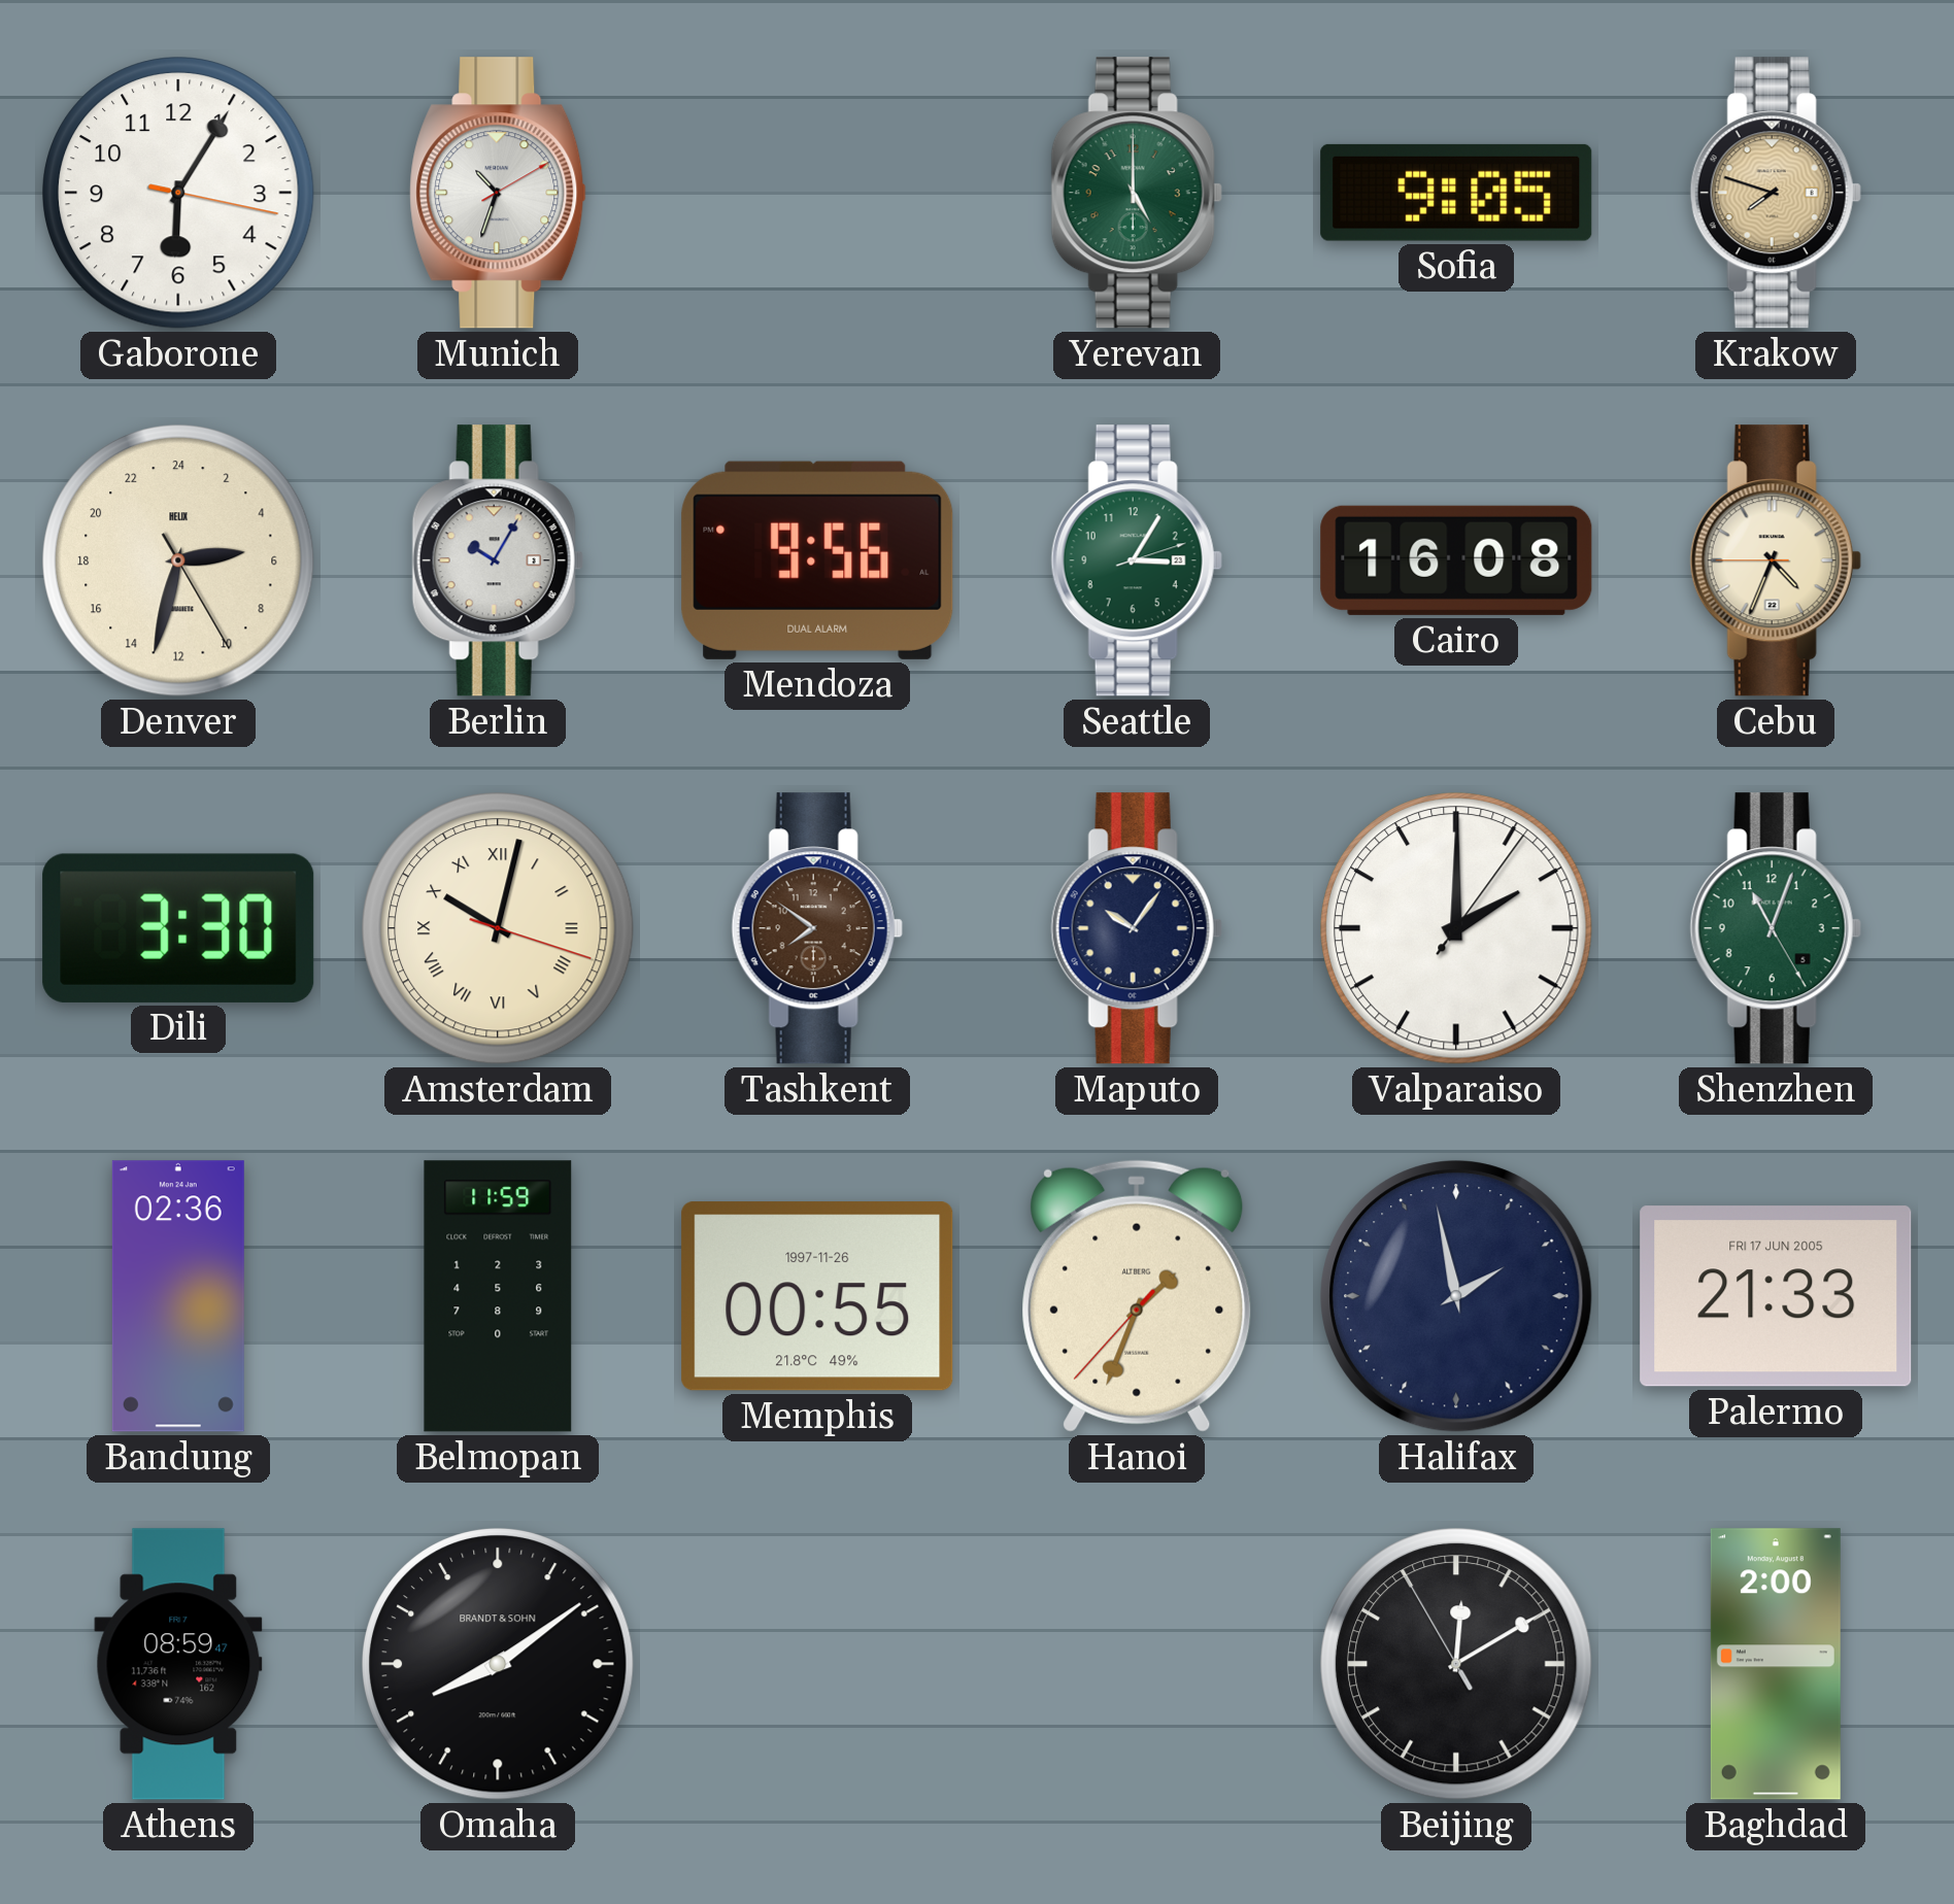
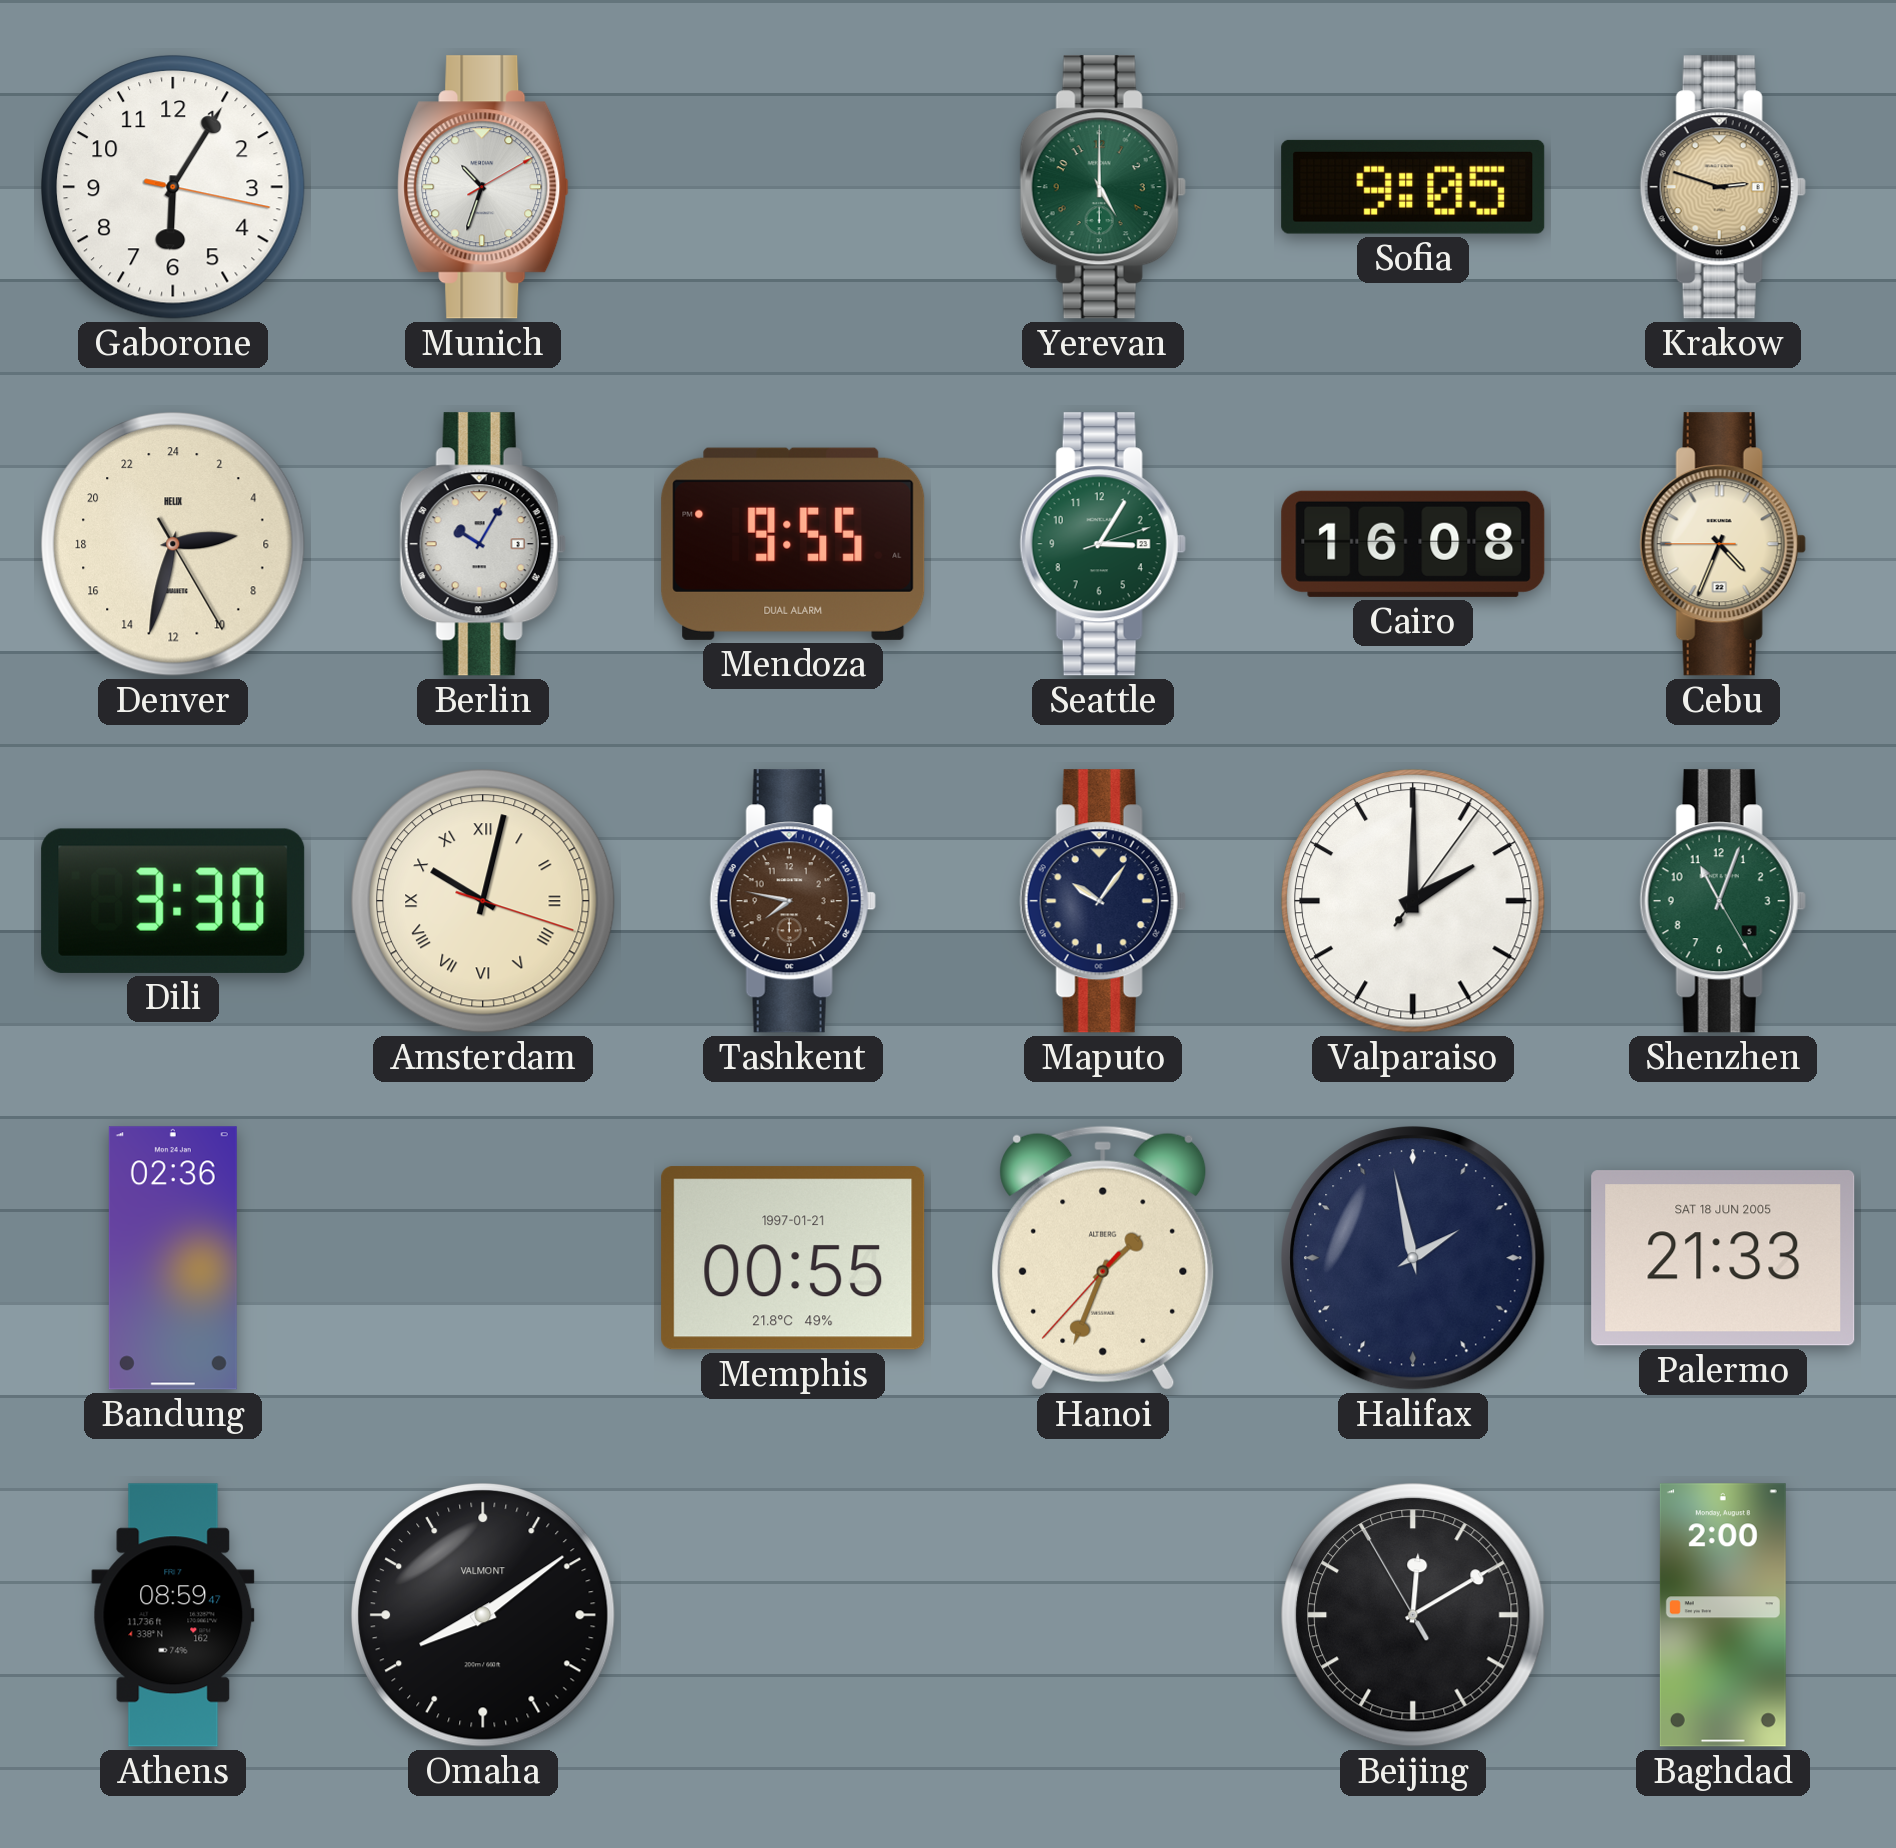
Krakow: 7:48 -> 2:48
Mendoza: 9:56 -> 9:55
Tashkent: 7:51 -> 7:47
Belmopan: 11:59 -> none
Memphis date: 1997-11-26 -> 1997-01-21
Palermo date: FRI 17 JUN 2005 -> SAT 18 JUN 2005
Omaha brand: BRANDT & SOHN -> VALMONT
